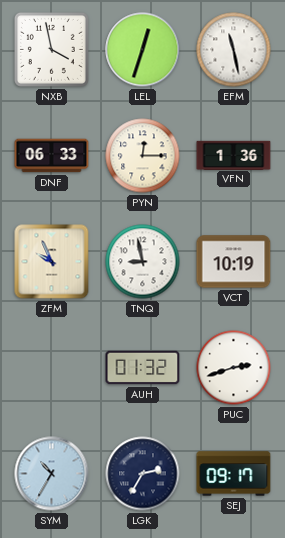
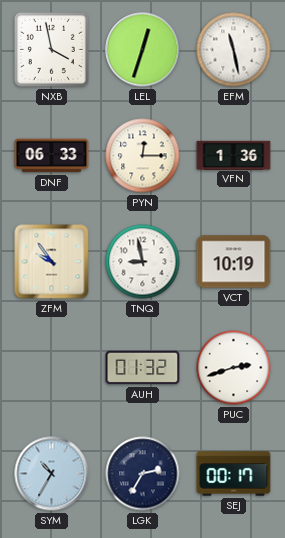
ZFM: 9:56 -> 9:54
SEJ: 09:17 -> 00:17
